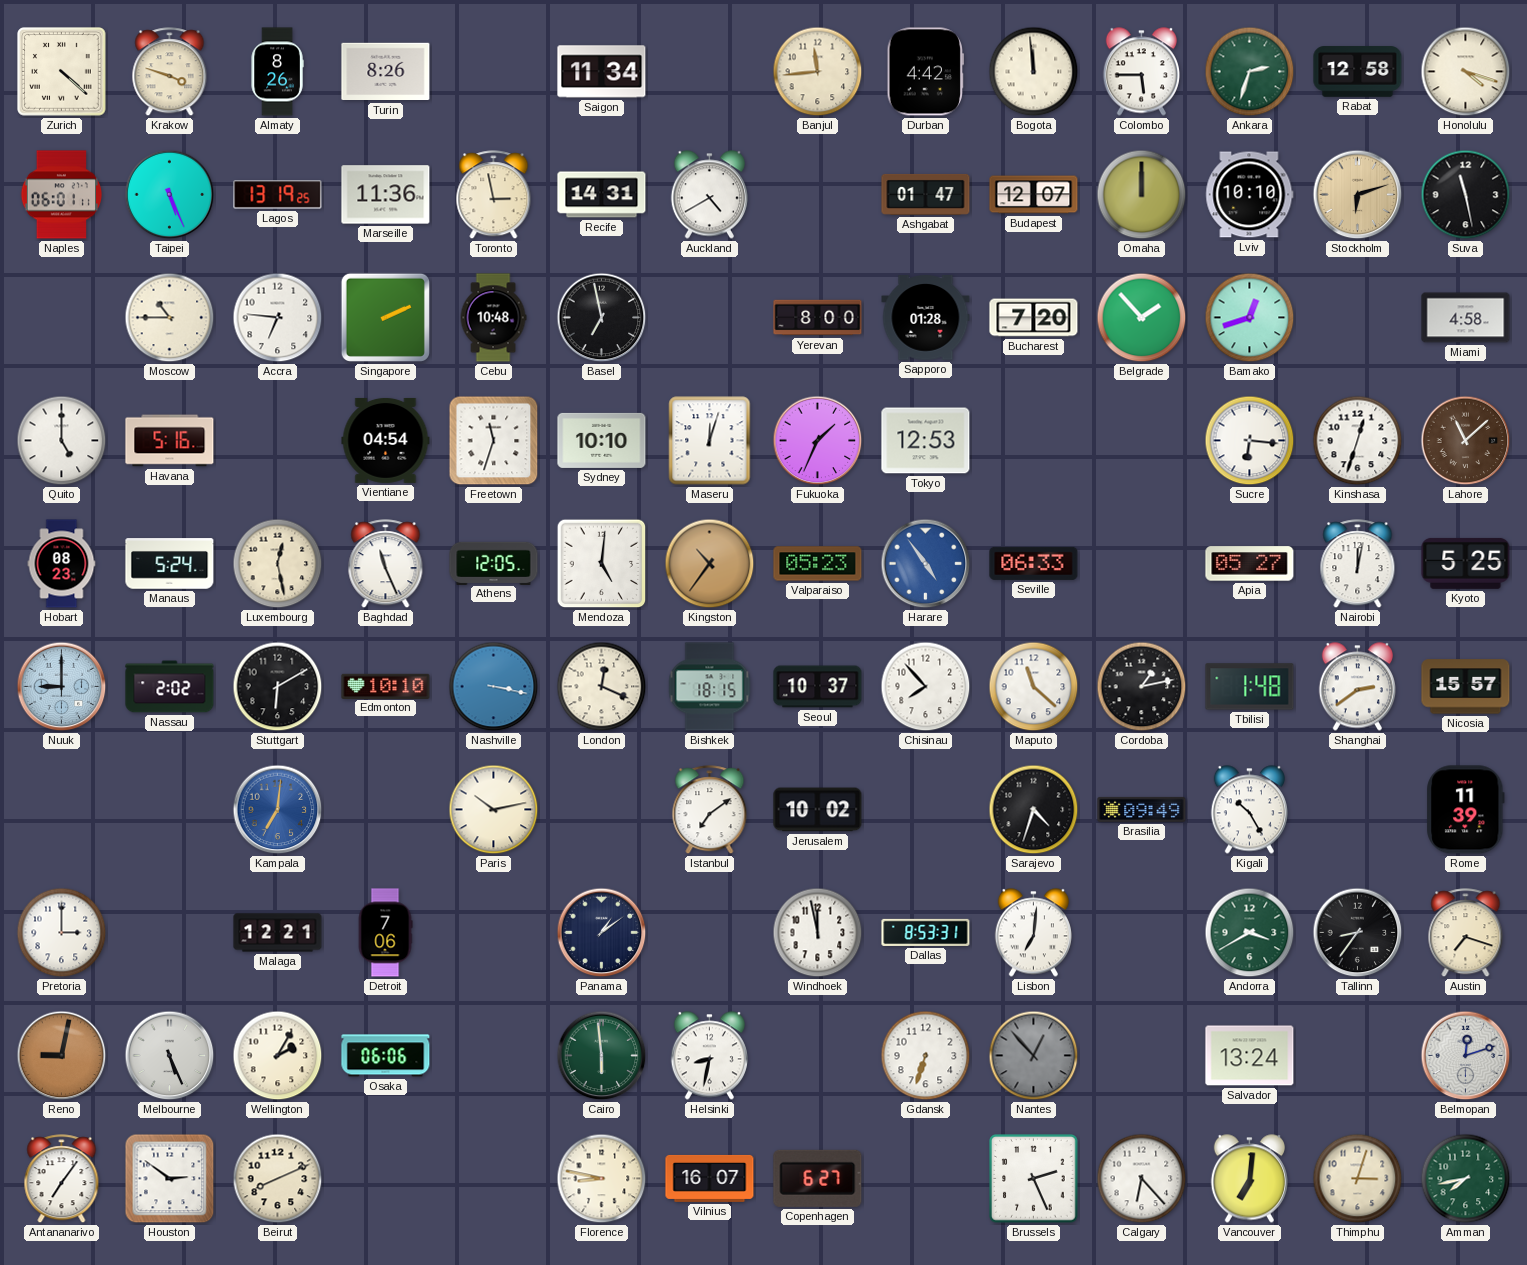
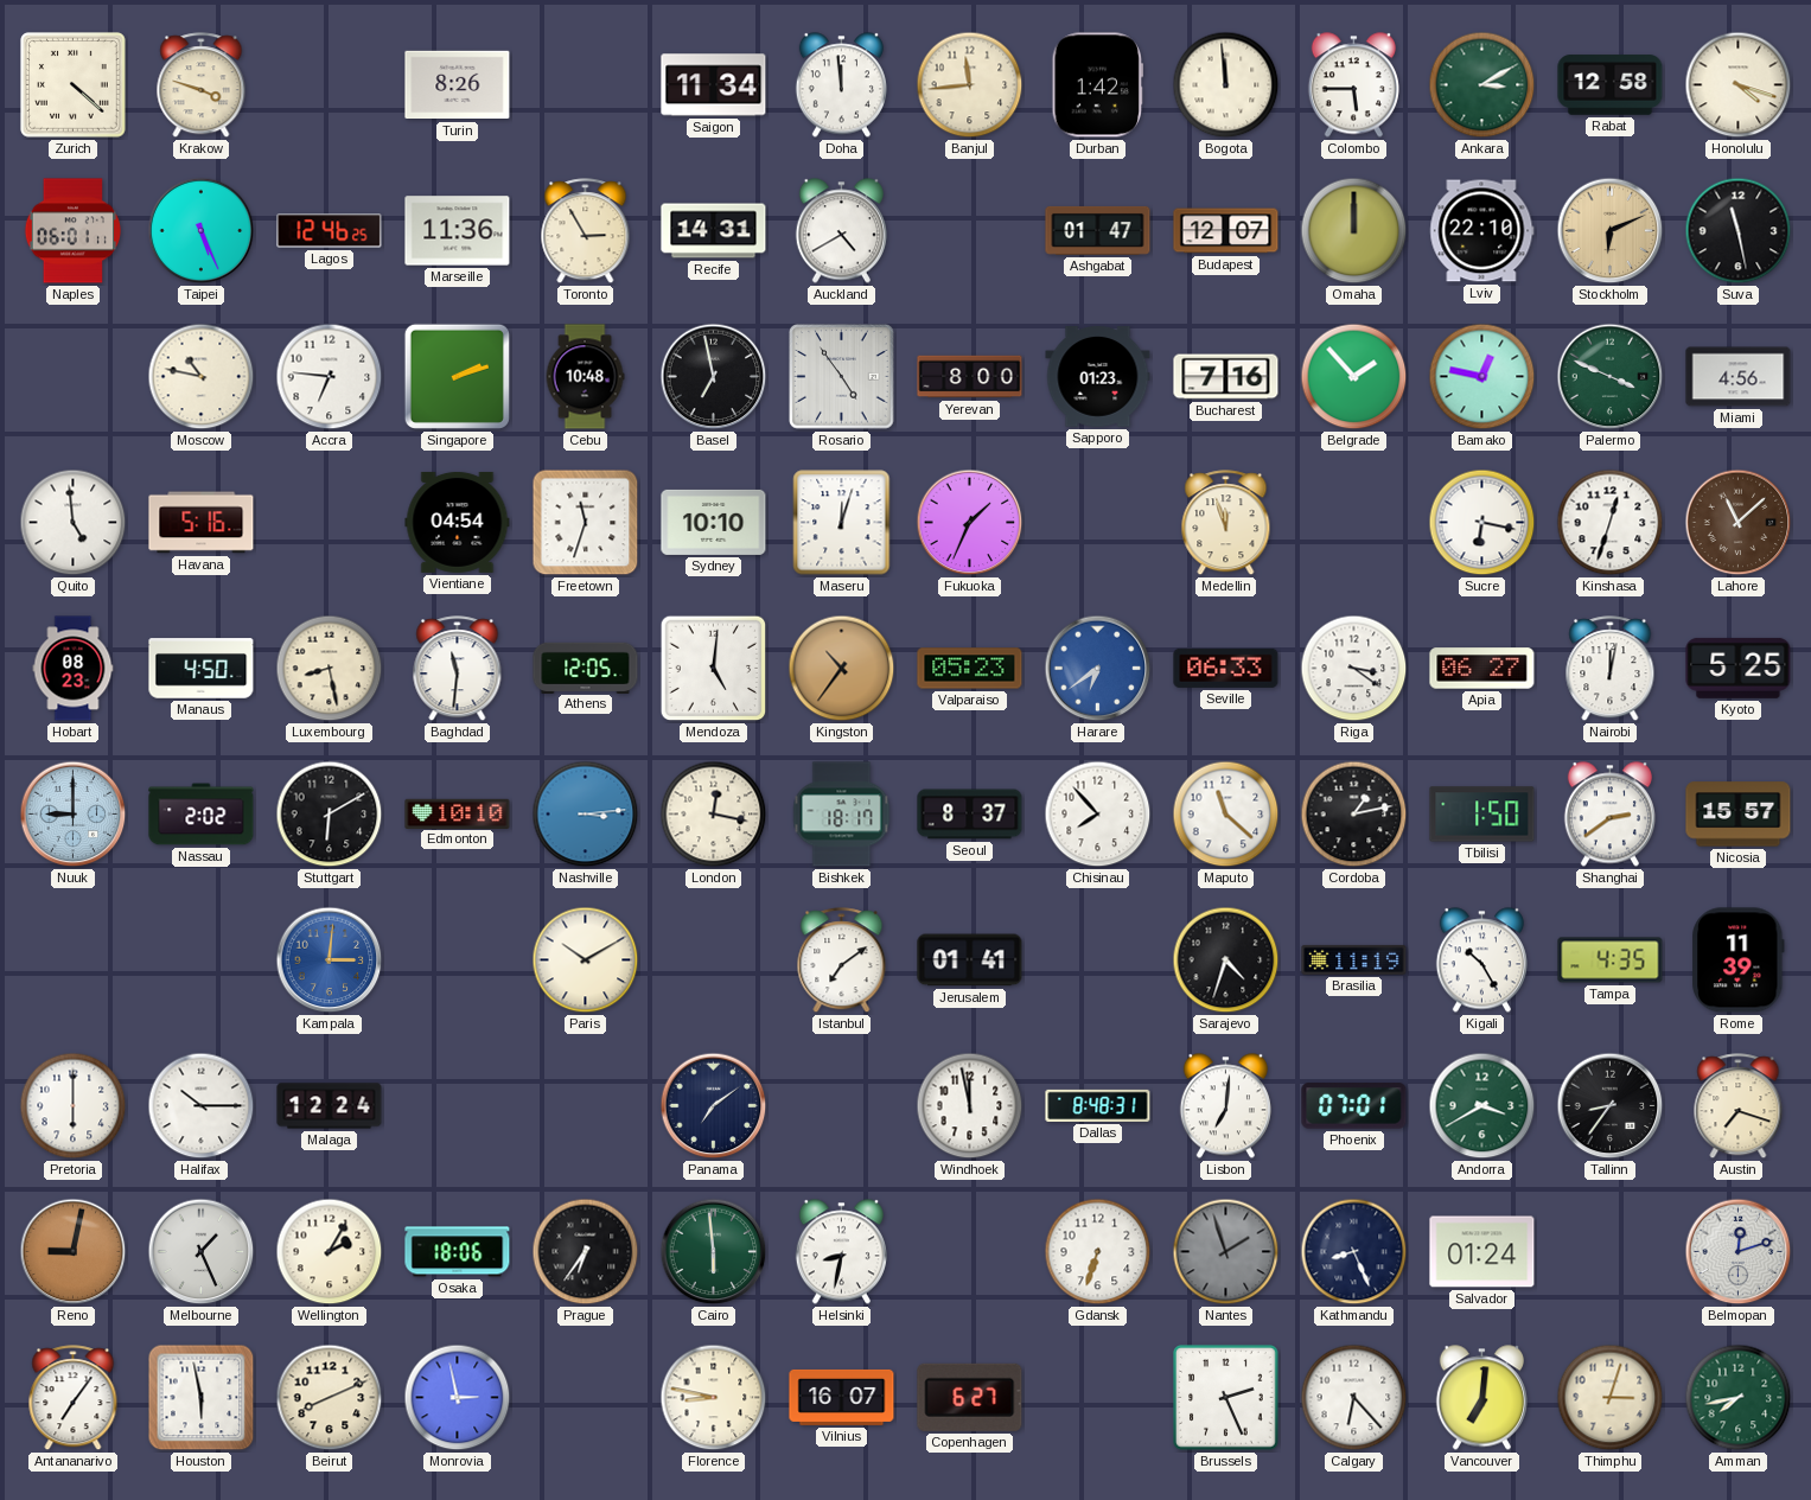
Almaty: 8:26 -> none
Doha: none -> 11:59
Durban: 4:42 -> 1:42
Ankara: 2:33 -> 3:10
Lagos: 13:19 -> 12:46
Toronto: 2:58 -> 2:55
Lviv: 10:10 -> 22:10
Stockholm: 6:12 -> 6:11
Moscow: 10:45 -> 10:47
Singapore: 2:11 -> 2:12
Rosario: none -> 4:54
Sapporo: 01:28 -> 01:23
Bucharest: 7:20 -> 7:16
Bamako: 12:42 -> 12:47
Palermo: none -> 3:49
Miami: 4:58 -> 4:56
Quito: 5:00 -> 4:59
Tokyo: 12:53 -> none
Medellin: none -> 11:57
Sucre: 6:16 -> 6:17
Manaus: 5:24 -> 4:50
Luxembourg: 12:28 -> 8:28
Baghdad: 11:26 -> 11:31
Harare: 4:54 -> 6:39
Riga: none -> 3:21
Apia: 05:27 -> 06:27
Nashville: 3:17 -> 3:14
London: 12:19 -> 12:17
Bishkek: 18:15 -> 18:17
Seoul: 10:37 -> 8:37
Tbilisi: 1:48 -> 1:50
Kampala: 7:01 -> 3:01
Paris: 10:13 -> 10:10
Jerusalem: 10:02 -> 01:41
Brasilia: 09:49 -> 11:19
Tampa: none -> 4:35
Pretoria: 3:00 -> 6:00
Halifax: none -> 10:15
Malaga: 12:21 -> 12:24
Detroit: 7:06 -> none
Panama: 1:09 -> 7:09
Dallas: 8:53 -> 8:48
Phoenix: none -> 07:01
Melbourne: 5:26 -> 1:26
Osaka: 06:06 -> 18:06
Prague: none -> 6:36
Nantes: 12:53 -> 1:57
Kathmandu: none -> 8:26
Salvador: 13:24 -> 01:24
Houston: 2:51 -> 5:58
Monrovia: none -> 2:58
